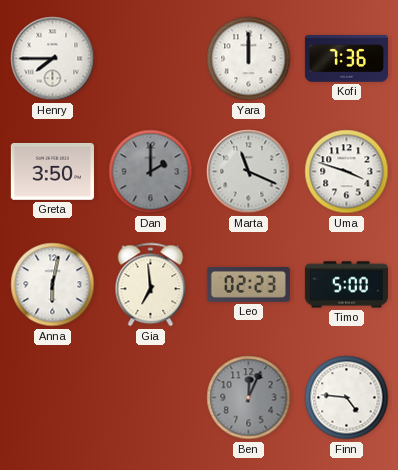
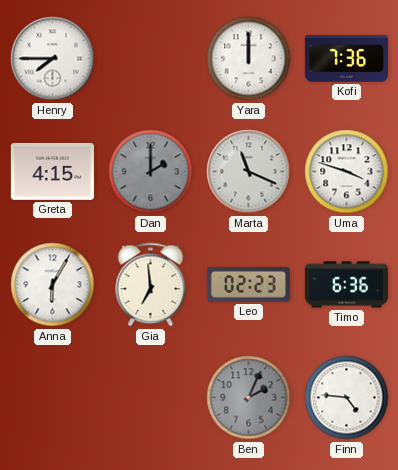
Greta: 3:50 -> 4:15
Anna: 6:02 -> 6:05
Timo: 5:00 -> 6:36
Ben: 12:04 -> 2:04
